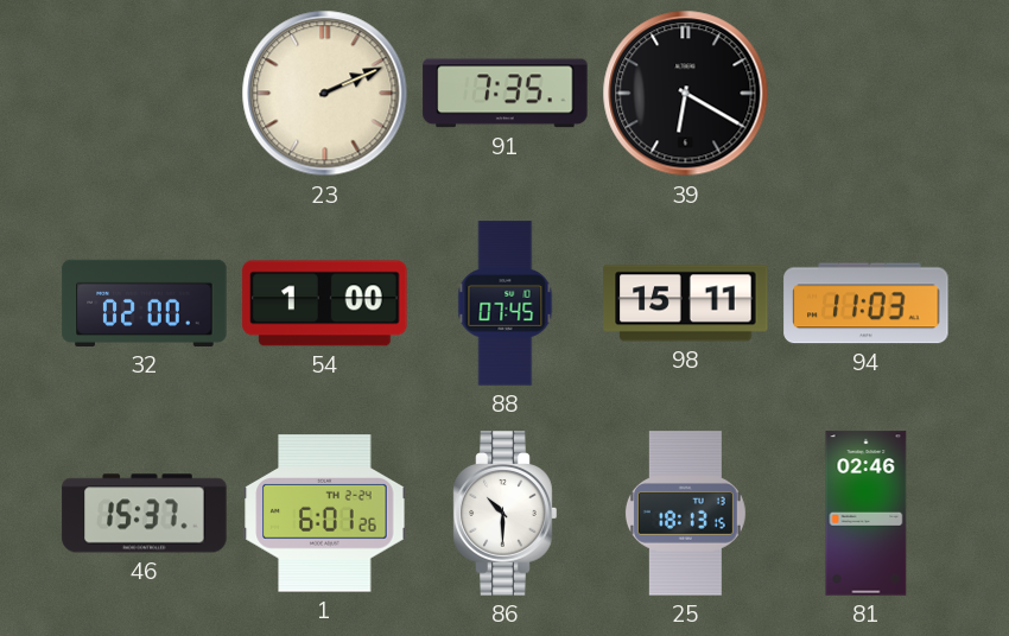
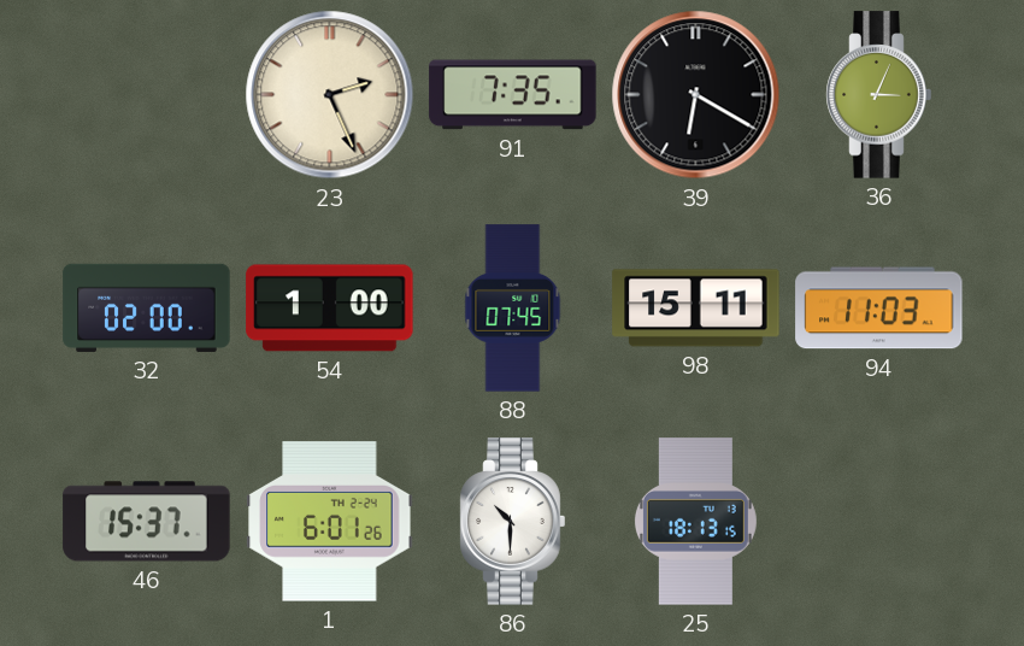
23: 2:11 -> 2:26
36: none -> 3:04
81: 02:46 -> none
